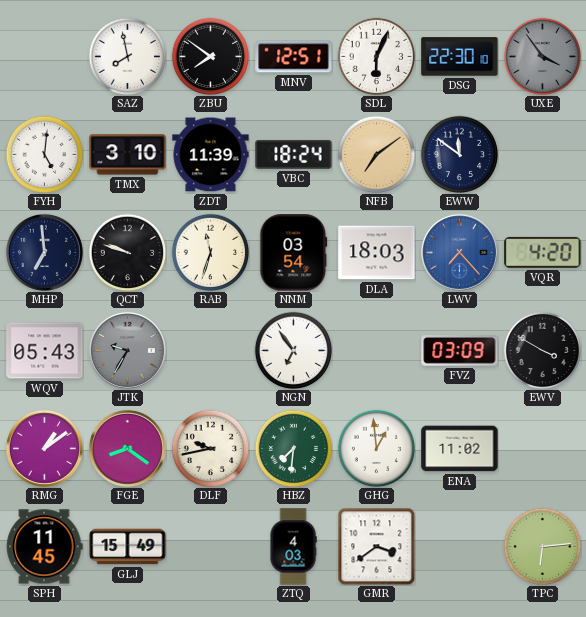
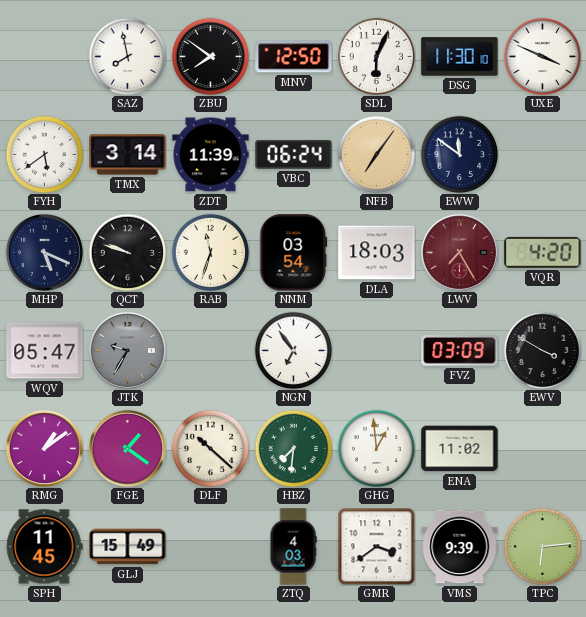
MNV: 12:51 -> 12:50
DSG: 22:30 -> 11:30
UXE: 3:54 -> 3:49
UXE dial: grey -> white
FYH: 5:01 -> 5:39
TMX: 3:10 -> 3:14
VBC: 18:24 -> 06:24
NFB: 7:09 -> 7:06
MHP: 6:59 -> 5:19
LWV: 7:23 -> 7:25
LWV dial: blue -> burgundy
WQV: 05:43 -> 05:47
FGE: 8:21 -> 1:21
DLF: 9:43 -> 10:22
VMS: none -> 9:39
